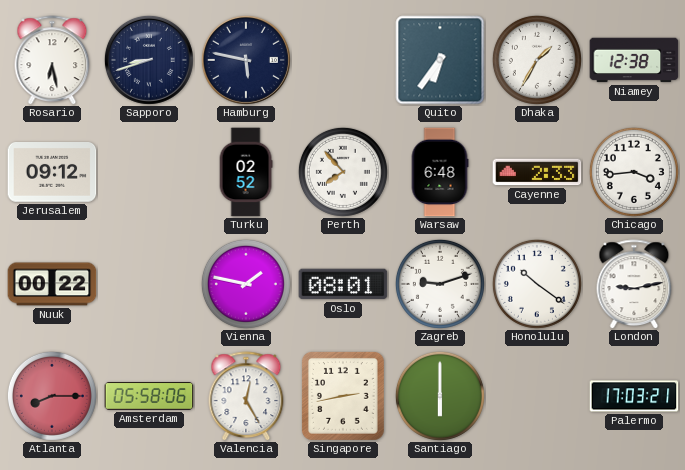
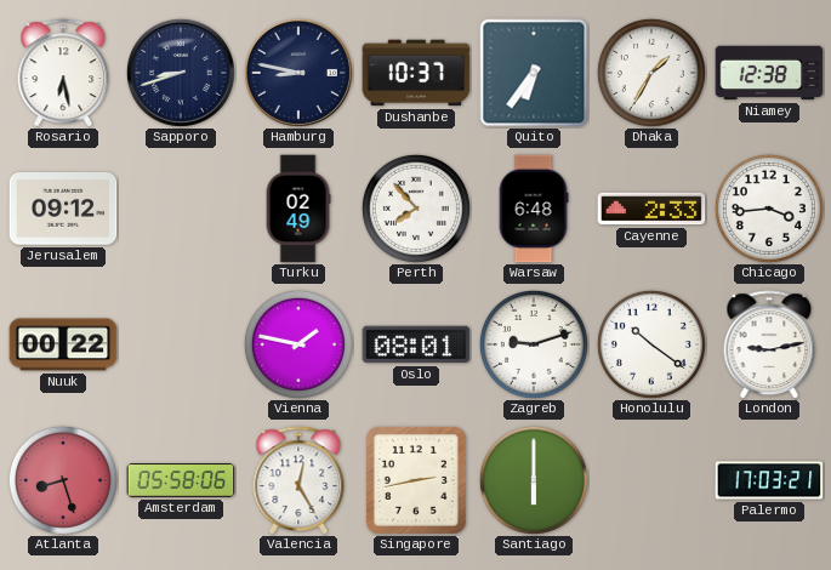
Hamburg: 5:47 -> 8:47
Dushanbe: none -> 10:37
Turku: 02:52 -> 02:49
Atlanta: 8:15 -> 8:27
